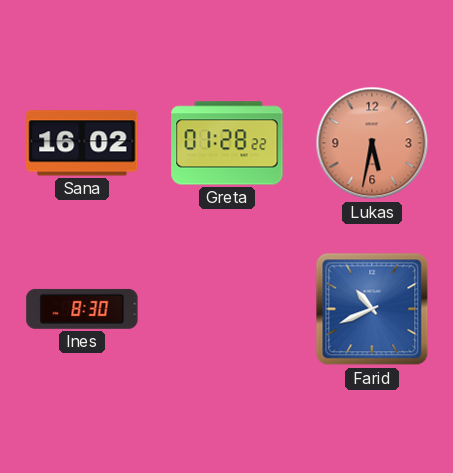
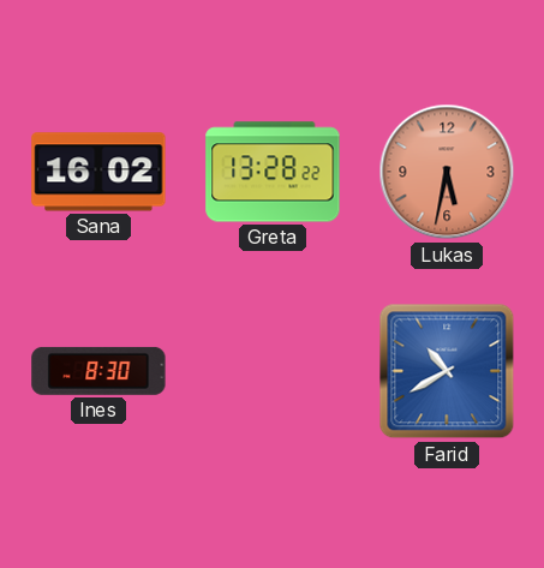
Greta: 01:28 -> 13:28
Farid: 10:41 -> 10:40
